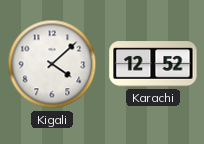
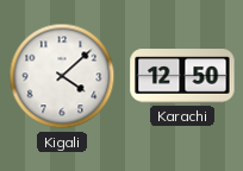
Karachi: 12:52 -> 12:50
